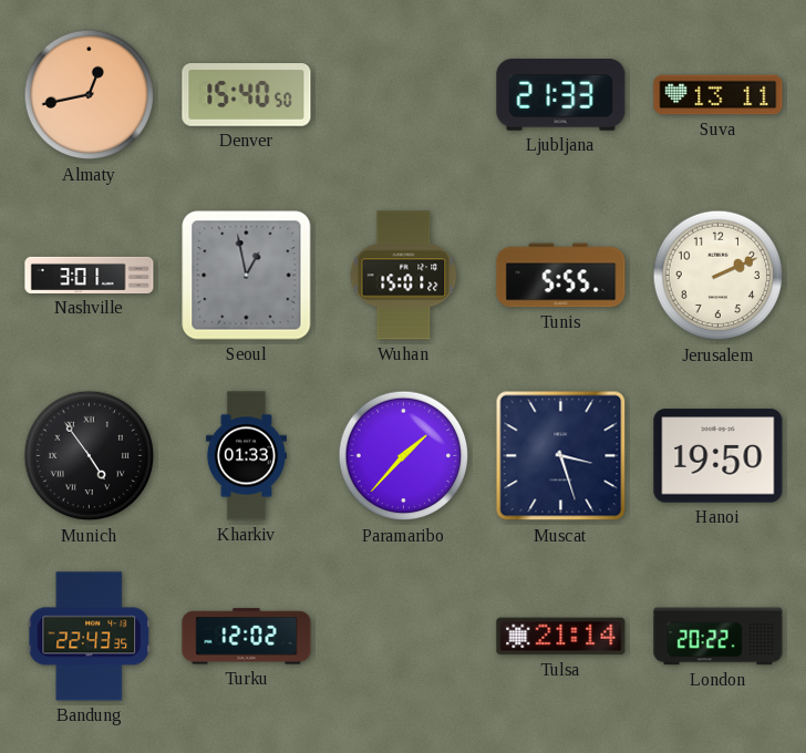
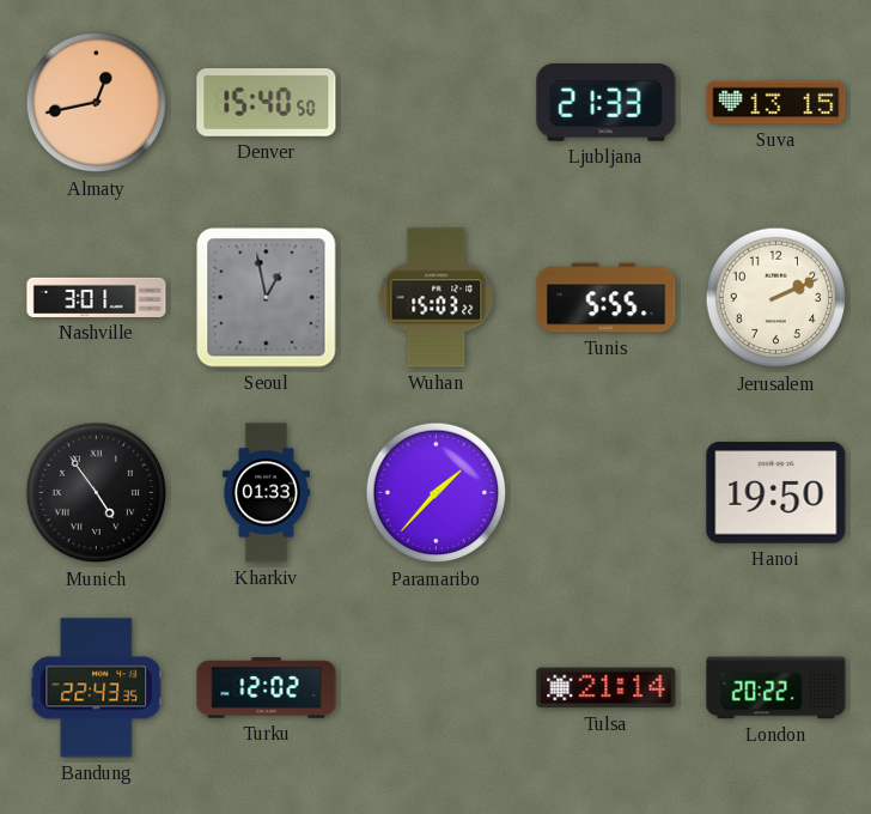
Suva: 13:11 -> 13:15
Wuhan: 15:01 -> 15:03
Muscat: 3:27 -> none
